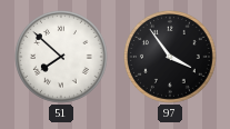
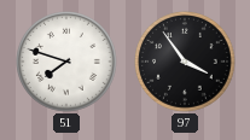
51: 7:52 -> 7:48
